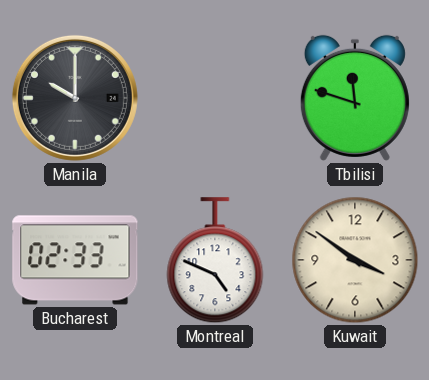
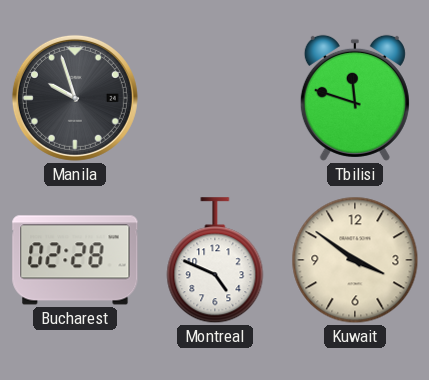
Manila: 10:00 -> 9:57
Bucharest: 02:33 -> 02:28
